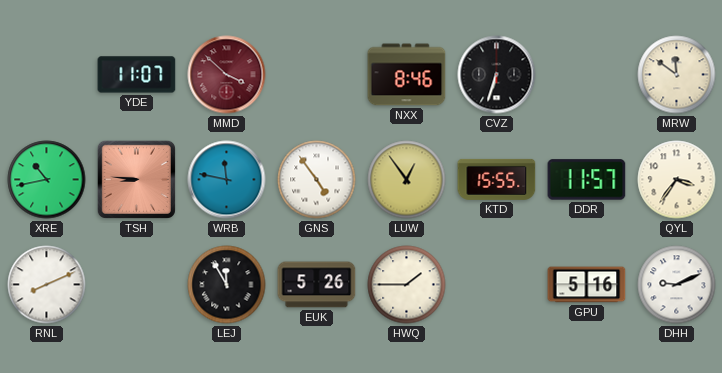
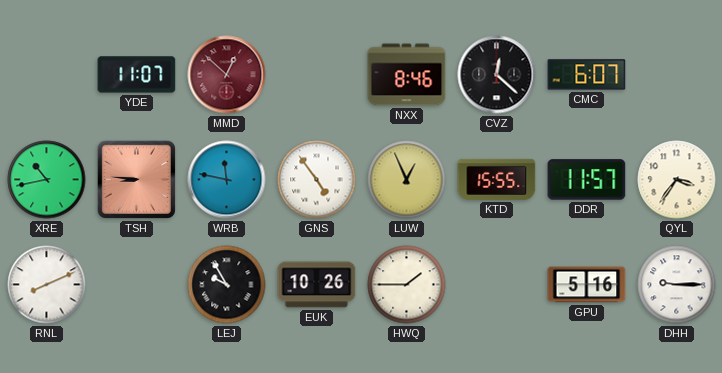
MMD: 3:52 -> 12:52
CVZ: 6:33 -> 12:22
CMC: none -> 6:07
MRW: 11:51 -> none
LUW: 12:54 -> 12:56
LEJ: 11:55 -> 9:55
EUK: 5:26 -> 10:26
DHH: 9:11 -> 9:15
